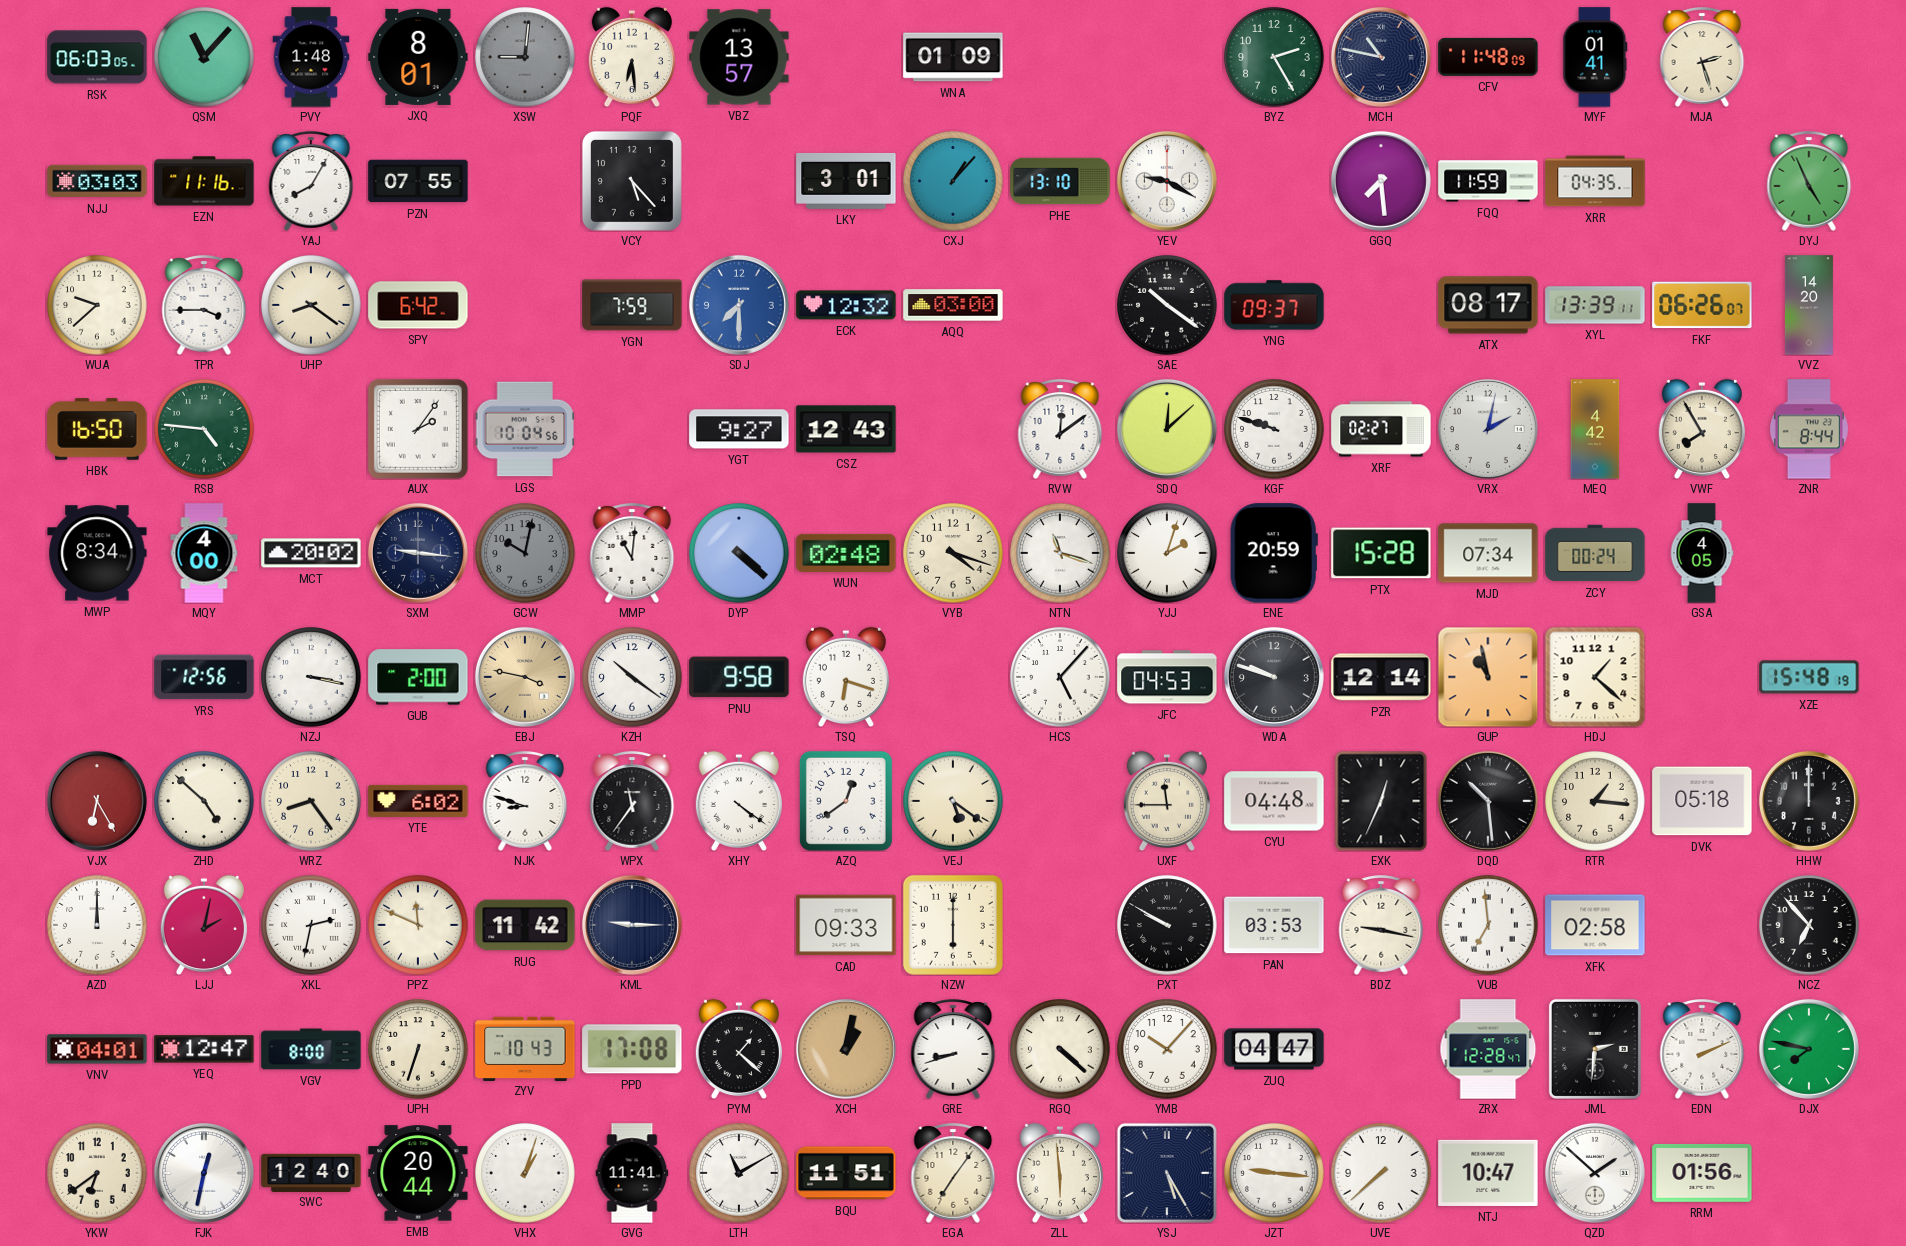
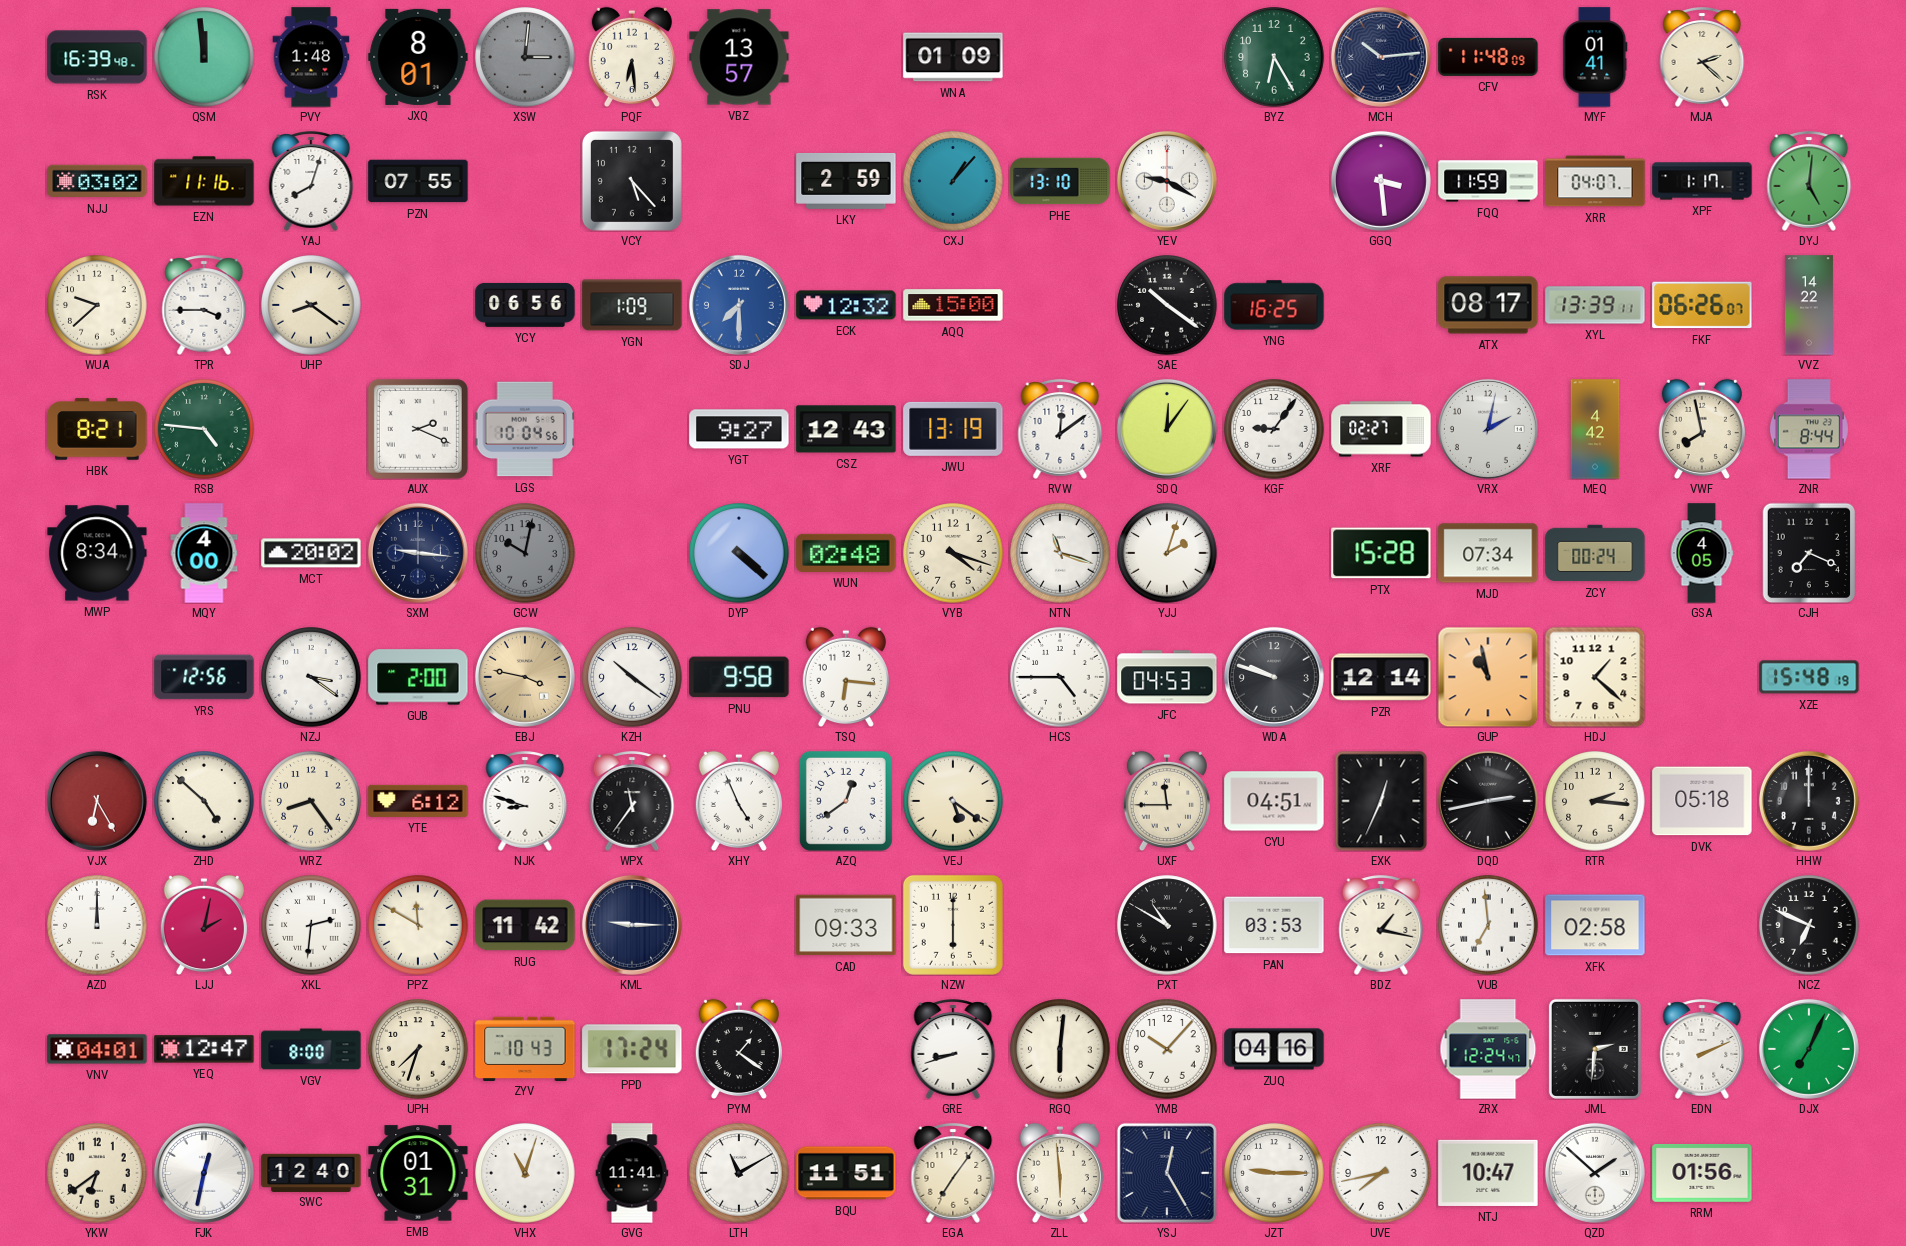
RSK: 06:03 -> 16:39
QSM: 11:07 -> 11:59
XSW: 9:01 -> 3:01
BYZ: 2:25 -> 6:25
MCH: 10:47 -> 10:14
MJA: 2:27 -> 2:22
NJJ: 03:03 -> 03:02
YAJ: 8:05 -> 8:03
LKY: 3:01 -> 2:59
GGQ: 7:29 -> 3:29
XRR: 04:35 -> 04:07
XPF: none -> 1:17
DYJ: 4:56 -> 5:01
SPY: 6:42 -> none
YCY: none -> 06:56
YGN: 7:59 -> 1:09
AQQ: 03:00 -> 15:00
YNG: 09:37 -> 16:25
VVZ: 14:20 -> 14:22
HBK: 16:50 -> 8:21
AUX: 2:06 -> 2:19
JWU: none -> 13:19
SDQ: 12:08 -> 12:06
KGF: 9:48 -> 9:06
VWF: 7:55 -> 7:58
MMP: 11:01 -> none
ENE: 20:59 -> none
CJH: none -> 7:19
NZJ: 3:17 -> 3:21
TSQ: 6:18 -> 6:16
HCS: 5:07 -> 4:45
YTE: 6:02 -> 6:12
XHY: 4:21 -> 4:56
CYU: 04:48 -> 04:51
DQD: 10:29 -> 2:43
RTR: 1:16 -> 2:16
XKL: 2:32 -> 2:31
PPZ: 11:49 -> 11:50
PXT: 9:50 -> 10:50
BDZ: 9:17 -> 1:17
NCZ: 6:53 -> 6:49
UPH: 6:33 -> 7:33
PPD: 17:08 -> 17:24
PYM: 1:22 -> 1:21
XCH: 1:02 -> none
RGQ: 4:22 -> 6:01
ZUQ: 04:47 -> 04:16
ZRX: 12:28 -> 12:24
DJX: 7:47 -> 7:04
EMB: 20:44 -> 01:31
VHX: 1:03 -> 11:03
YSJ: 5:25 -> 12:25
JZT: 9:16 -> 9:15
UVE: 7:38 -> 7:43
